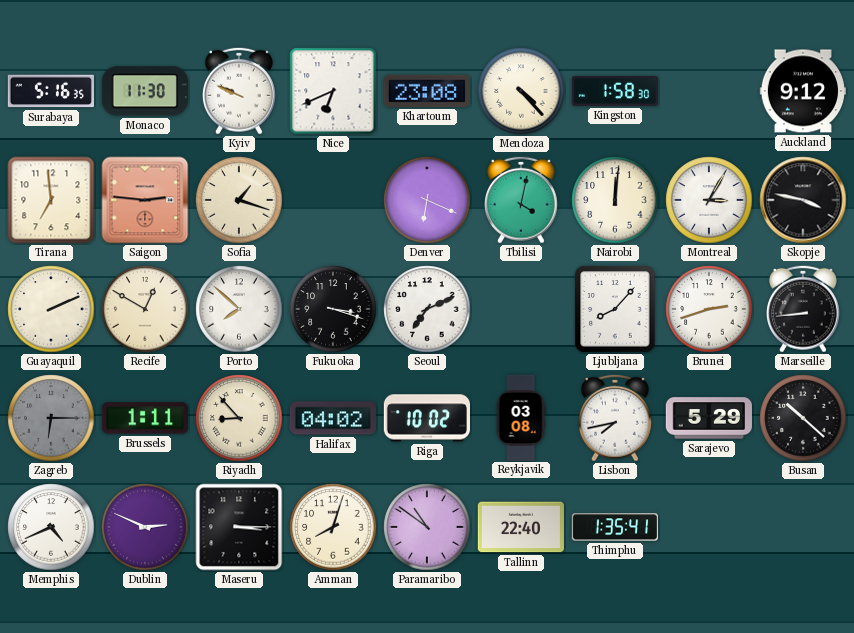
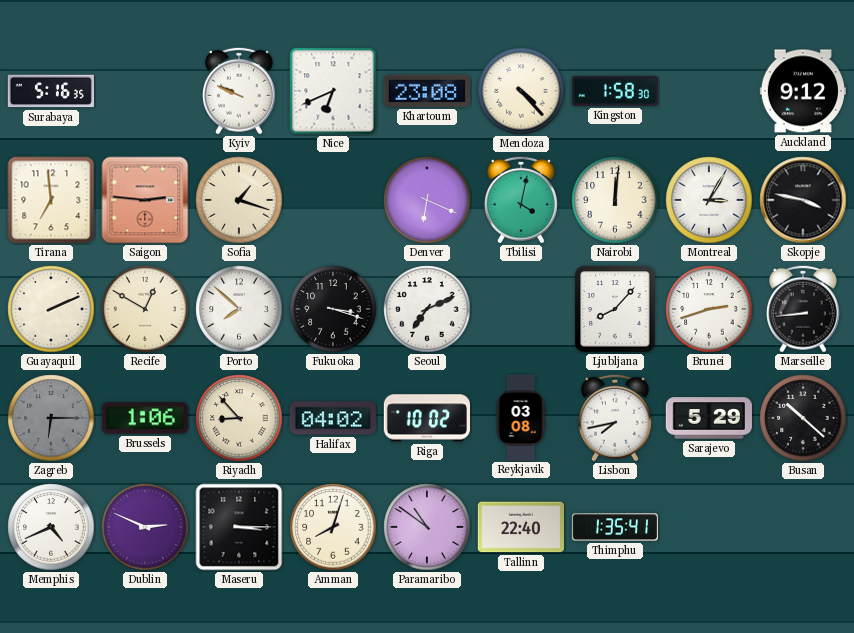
Monaco: 11:30 -> none
Brussels: 1:11 -> 1:06
